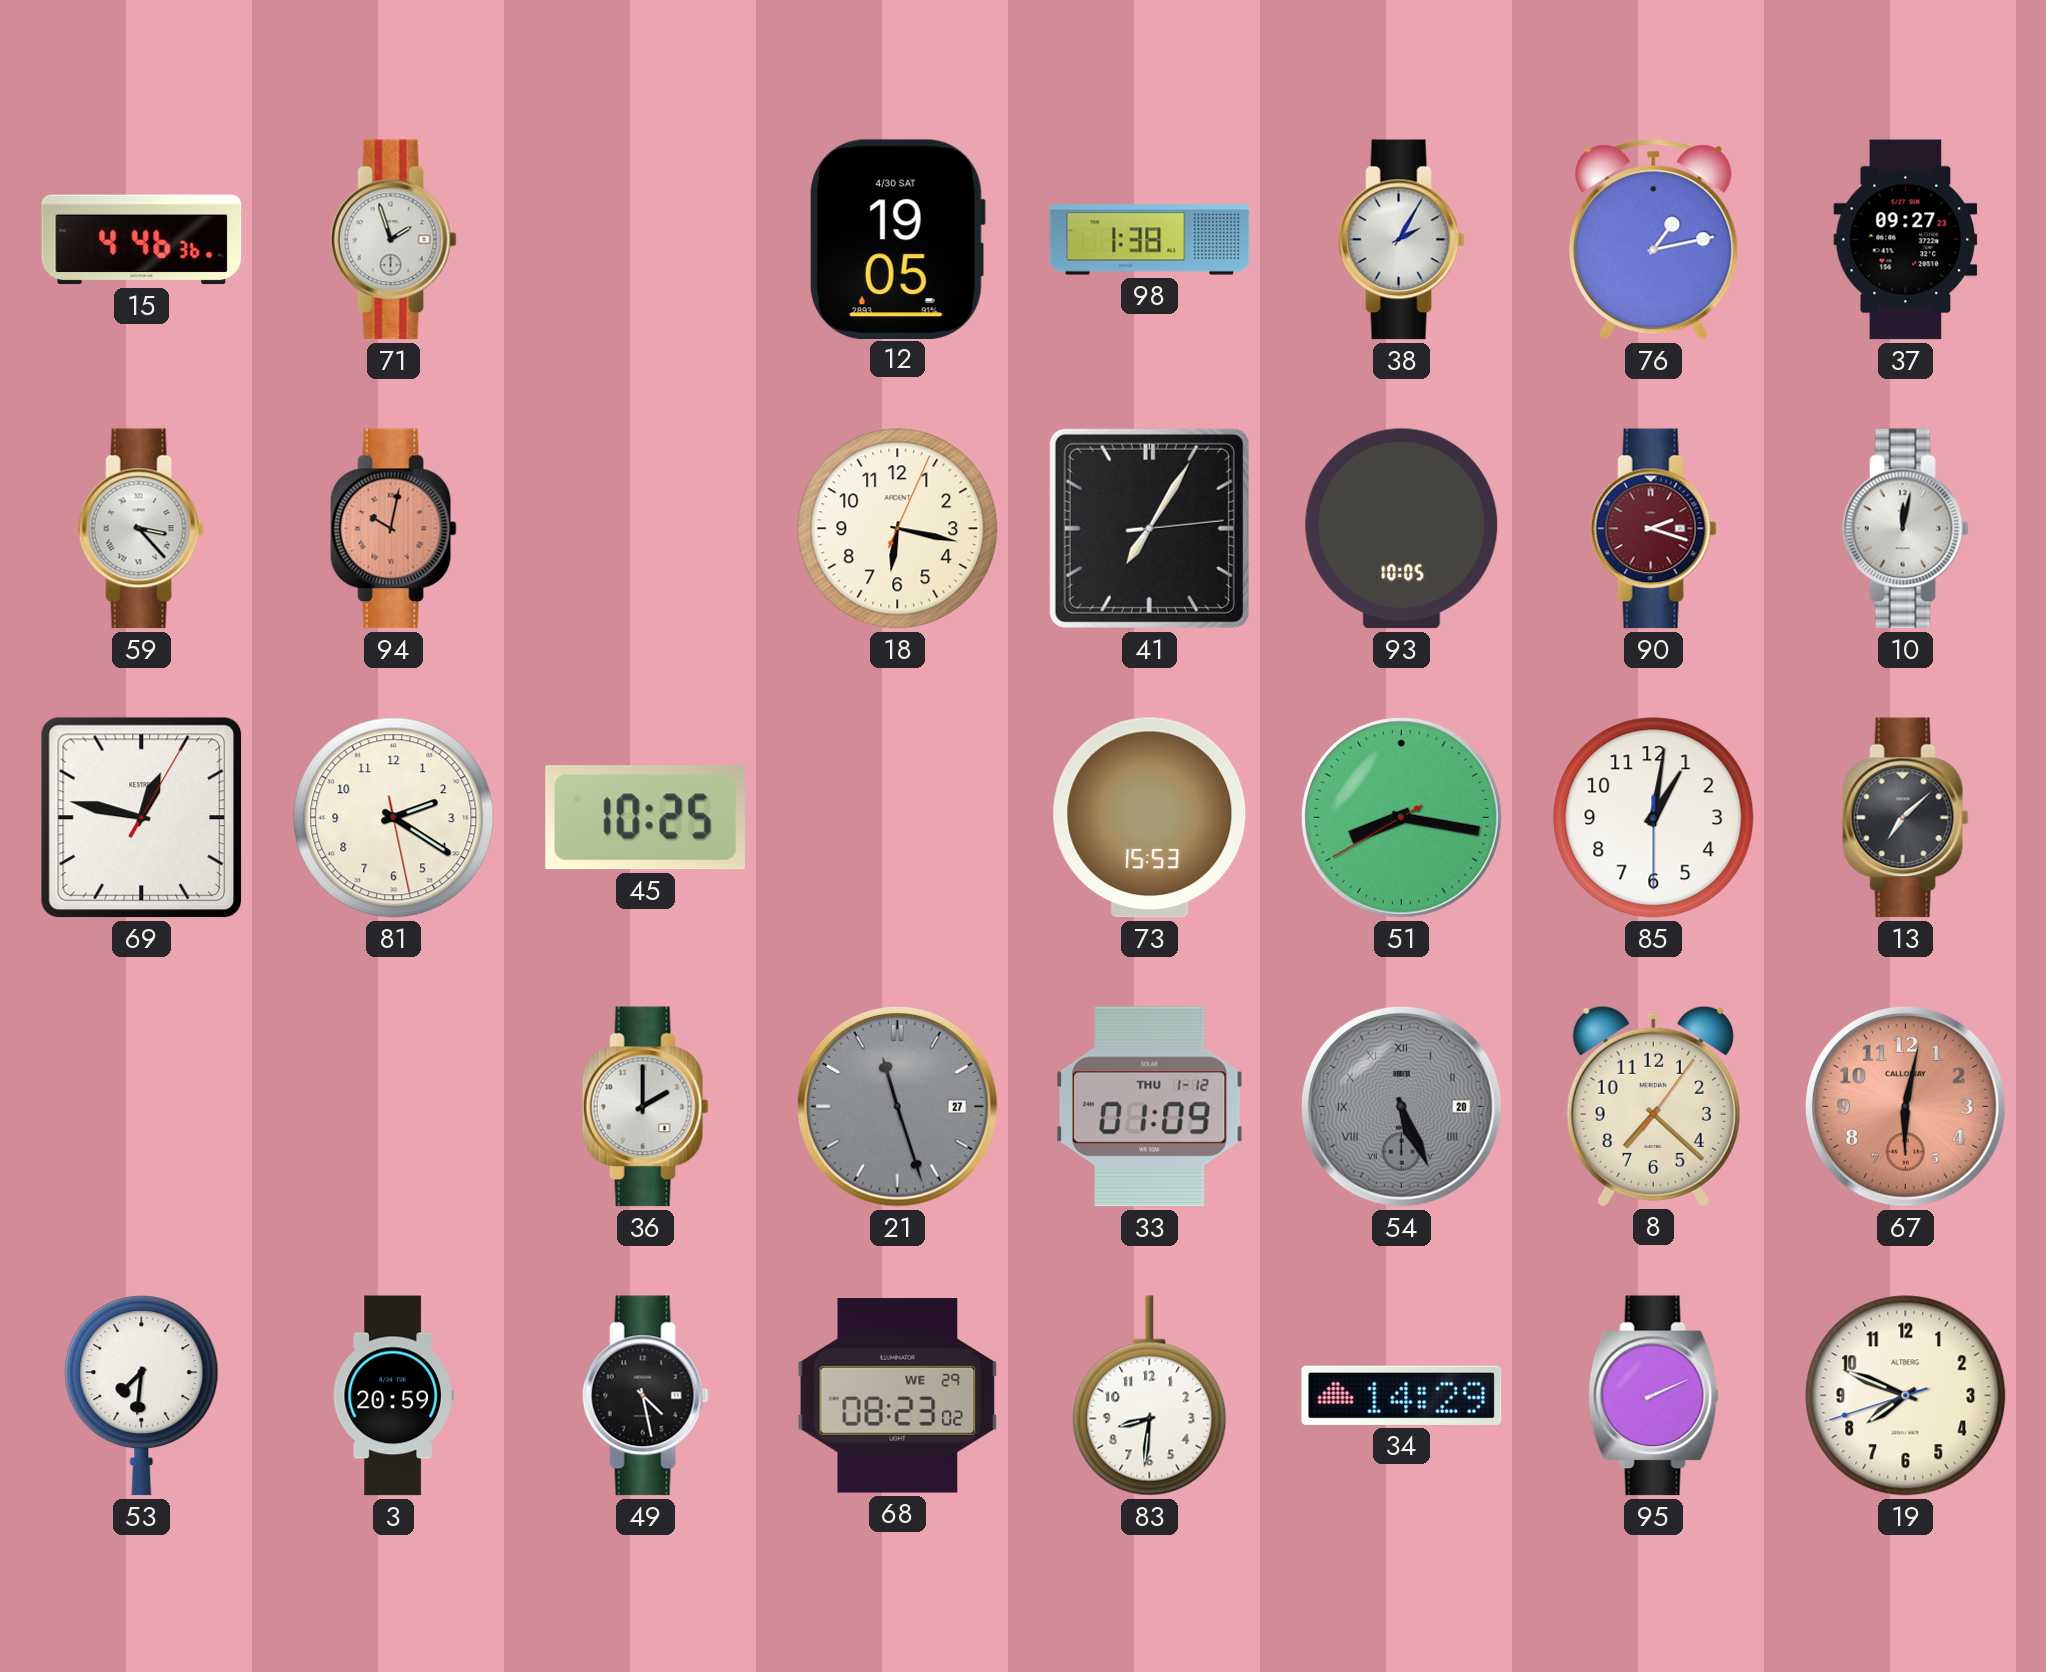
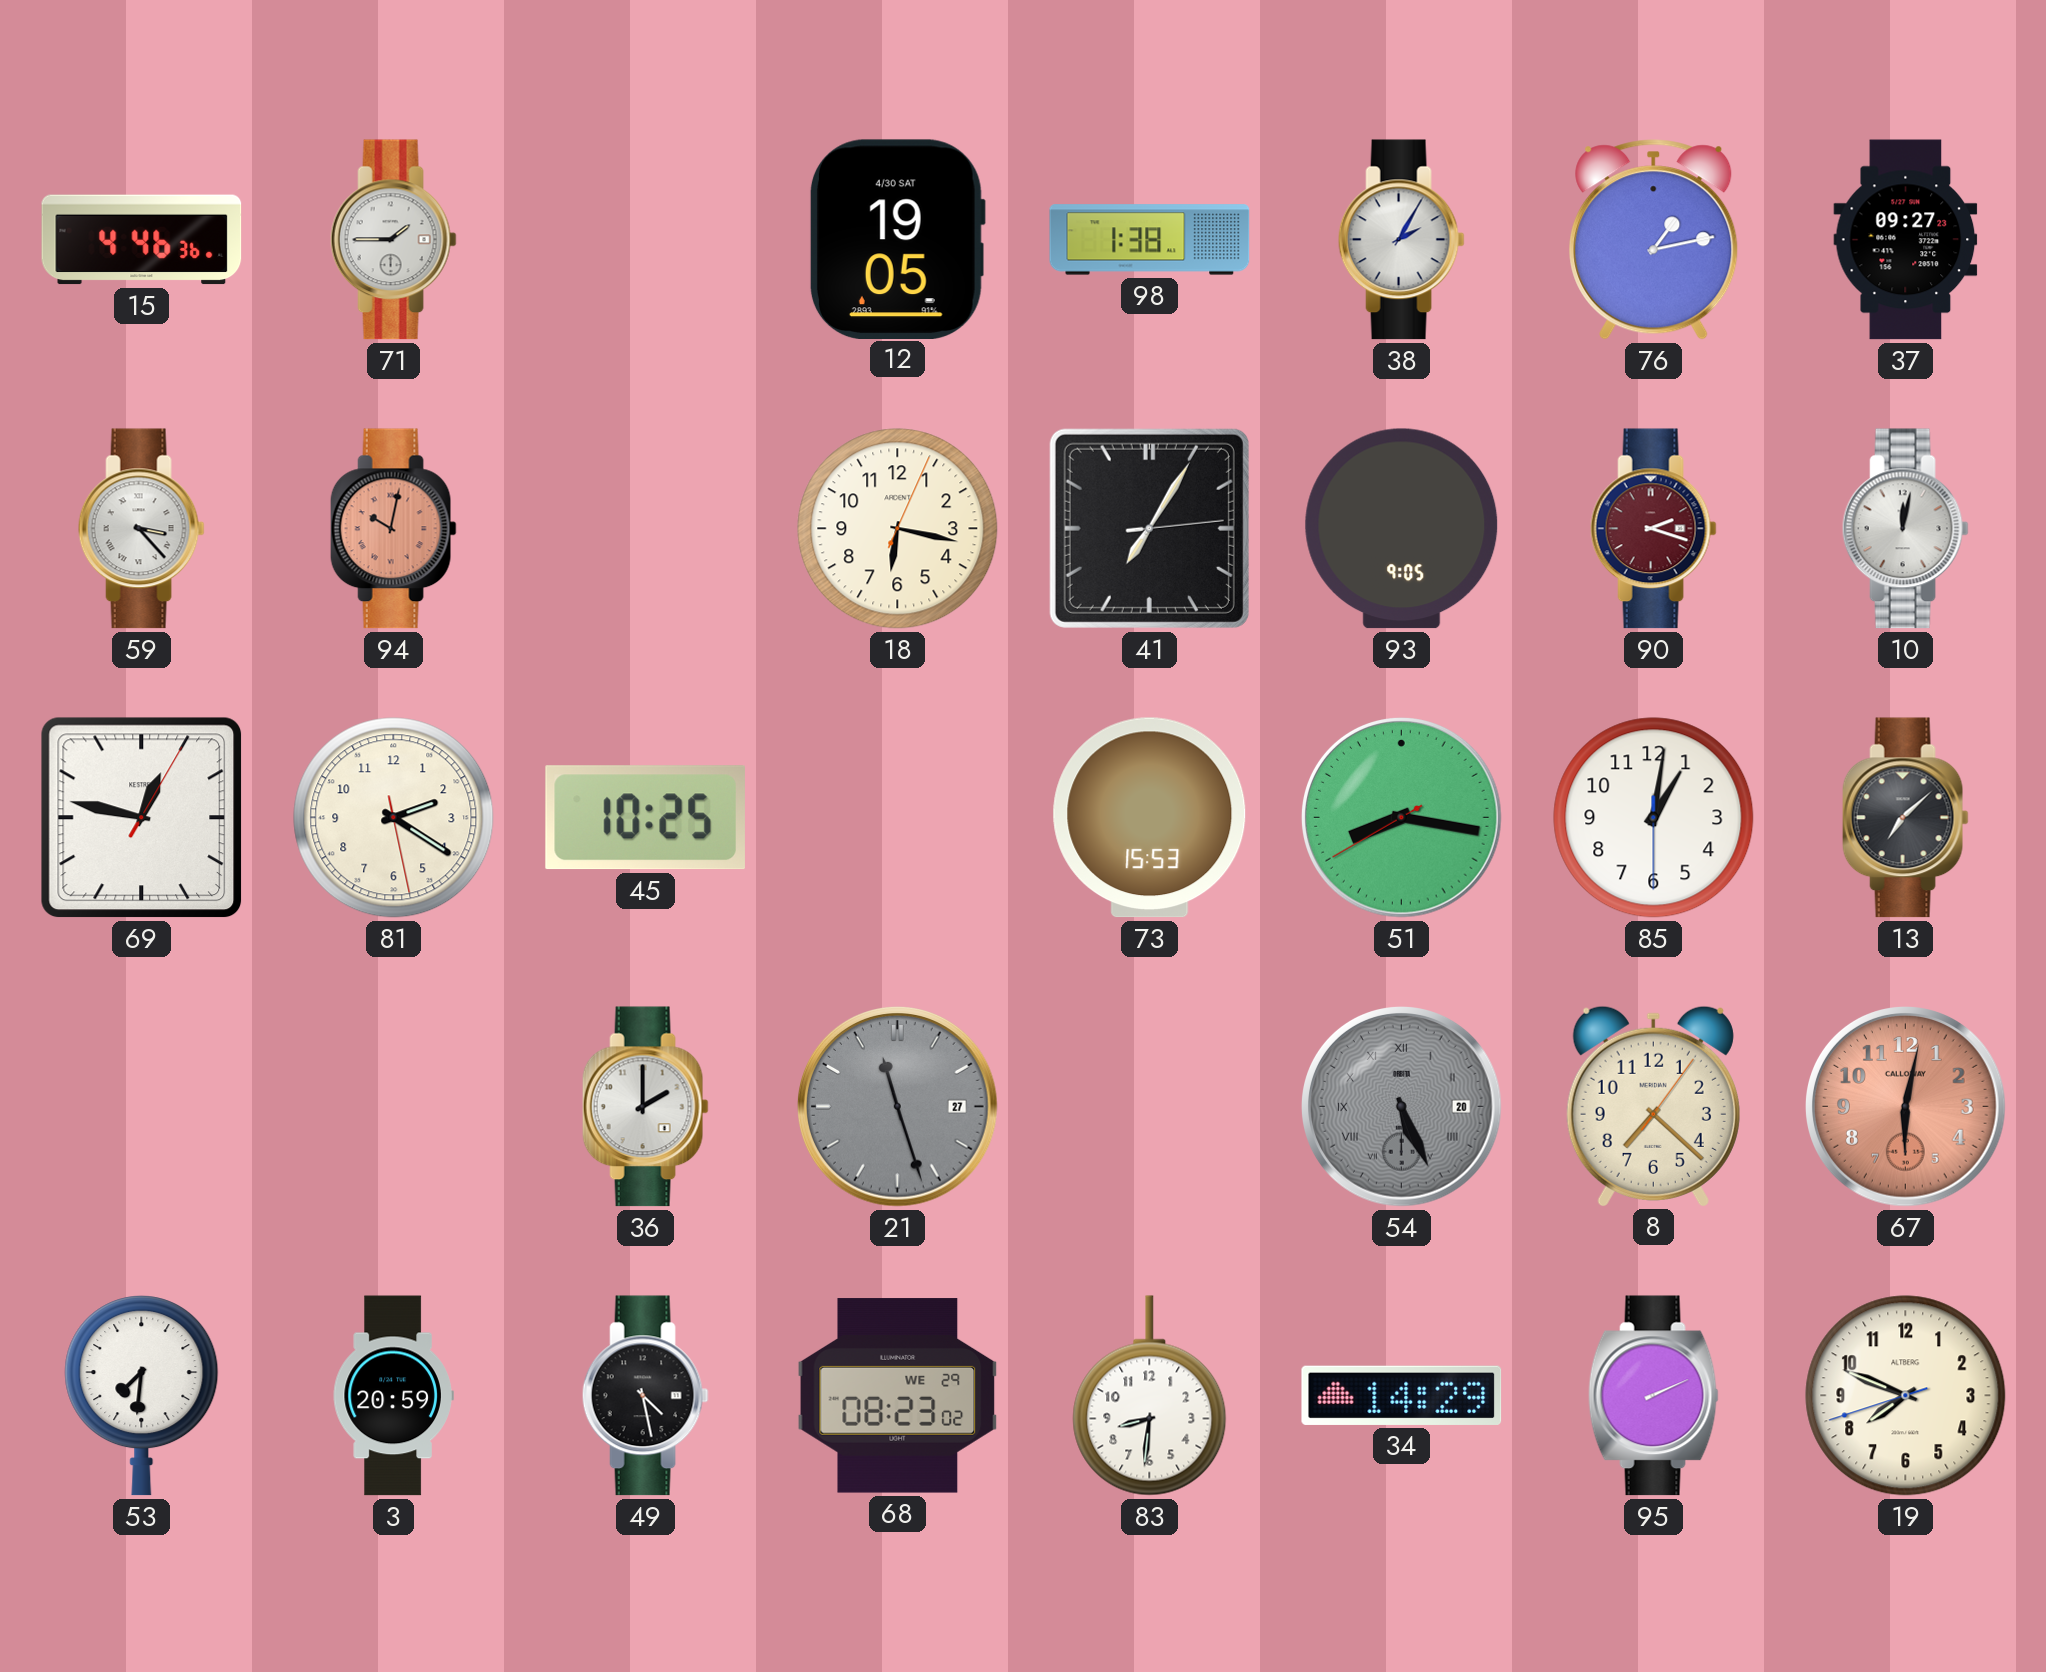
71: 1:57 -> 1:45
93: 10:05 -> 9:05
33: 01:09 -> none
